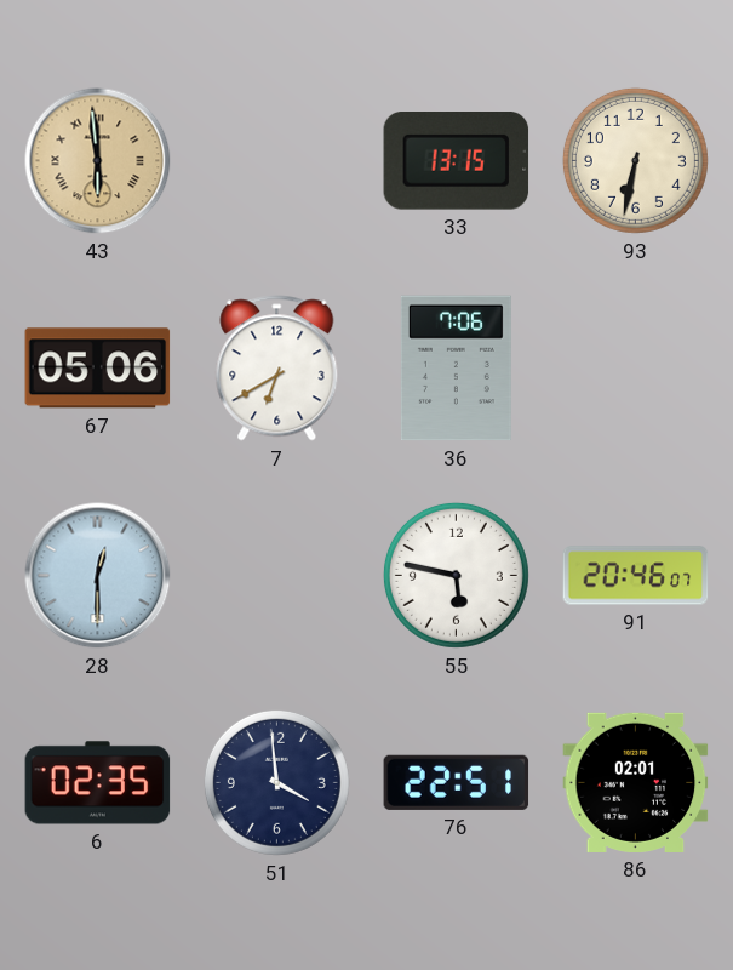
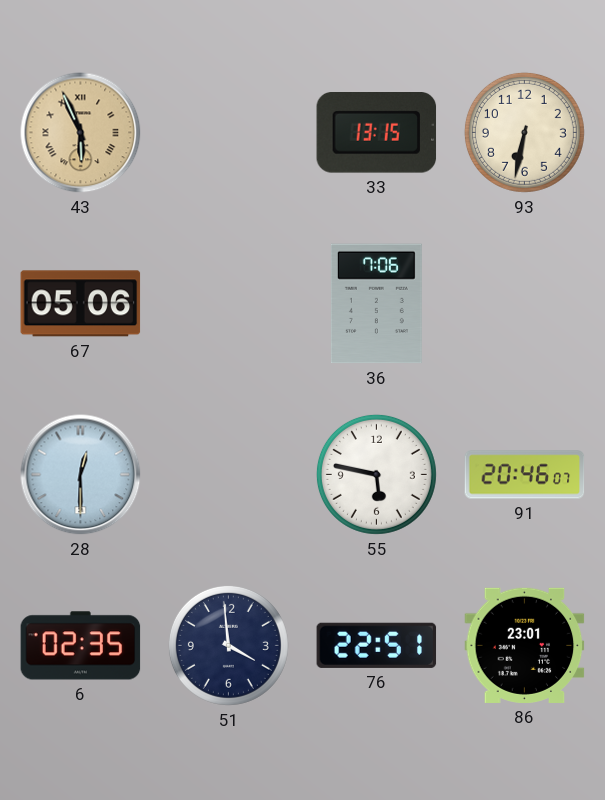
43: 5:59 -> 5:56
7: 6:40 -> none
86: 02:01 -> 23:01
